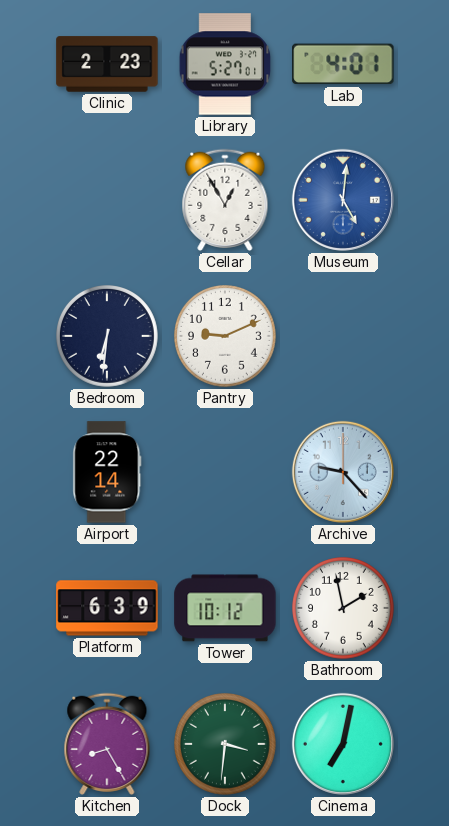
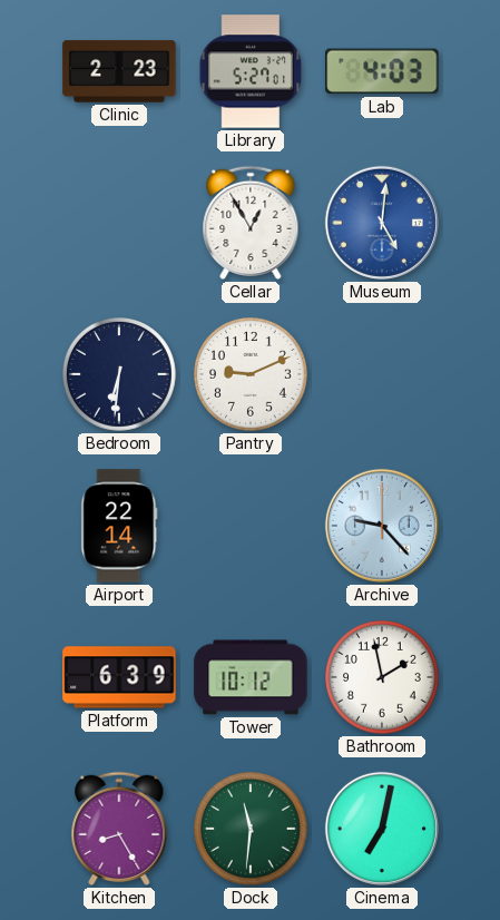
Lab: 4:01 -> 4:03
Dock: 3:31 -> 11:31
